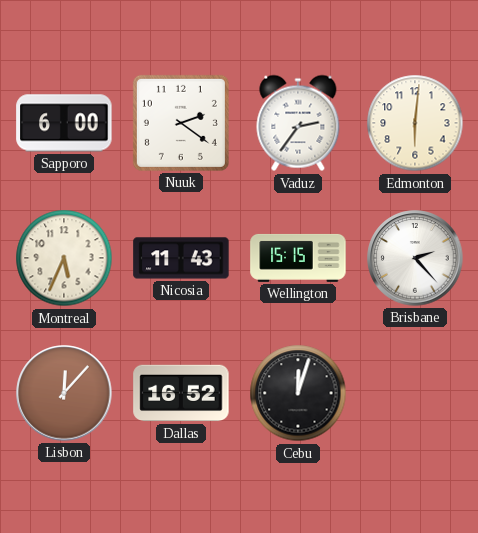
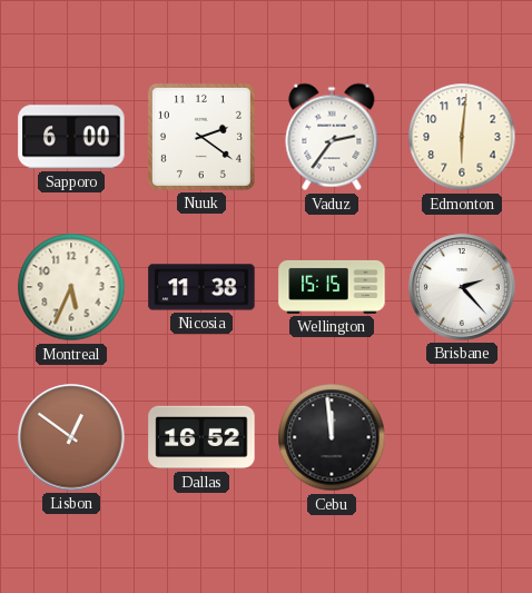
Nicosia: 11:43 -> 11:38
Lisbon: 12:07 -> 12:51
Cebu: 12:03 -> 11:59
